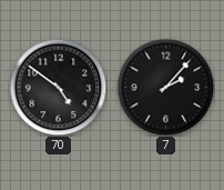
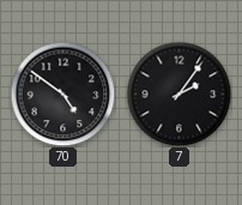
7: 2:07 -> 2:06
